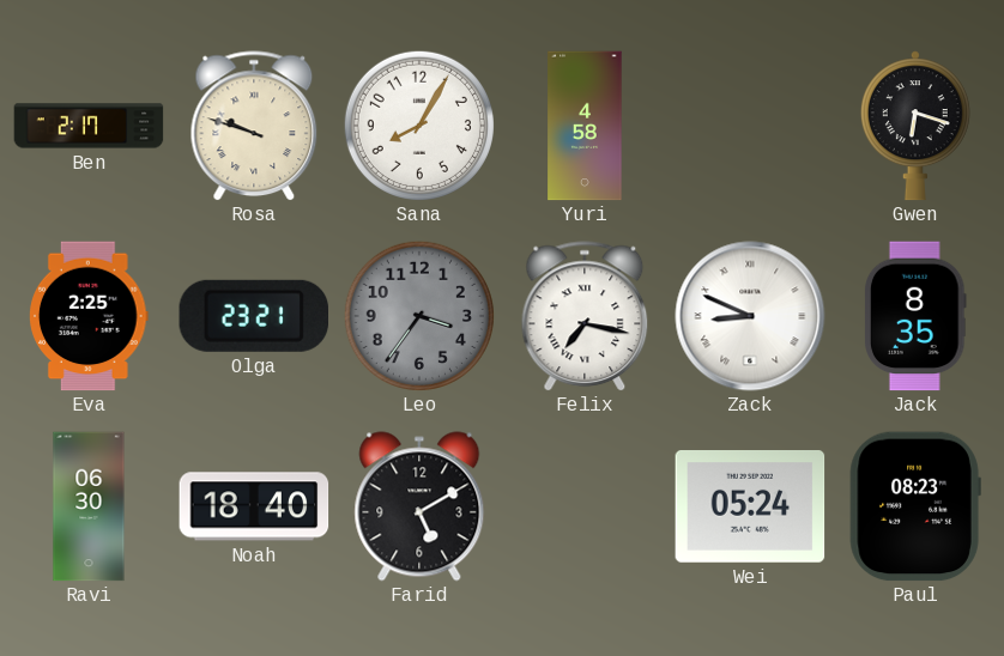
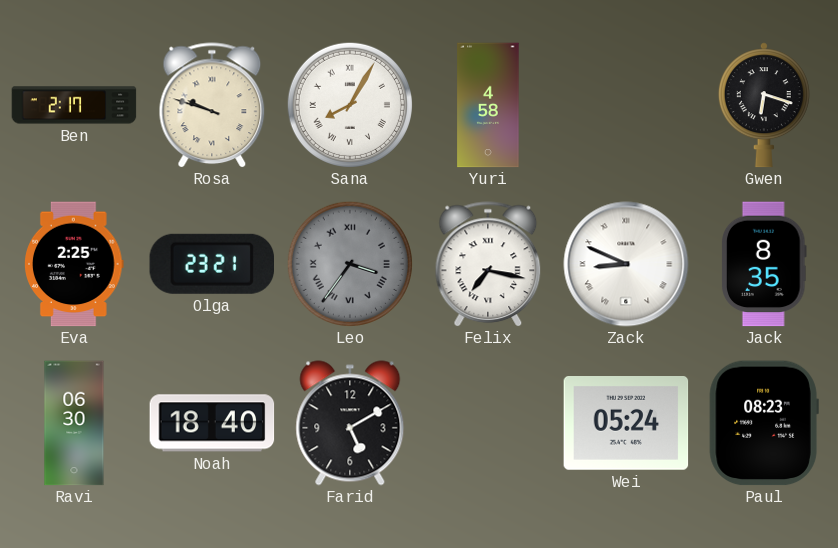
Sana numerals: Arabic -> Roman
Leo numerals: Arabic -> Roman
